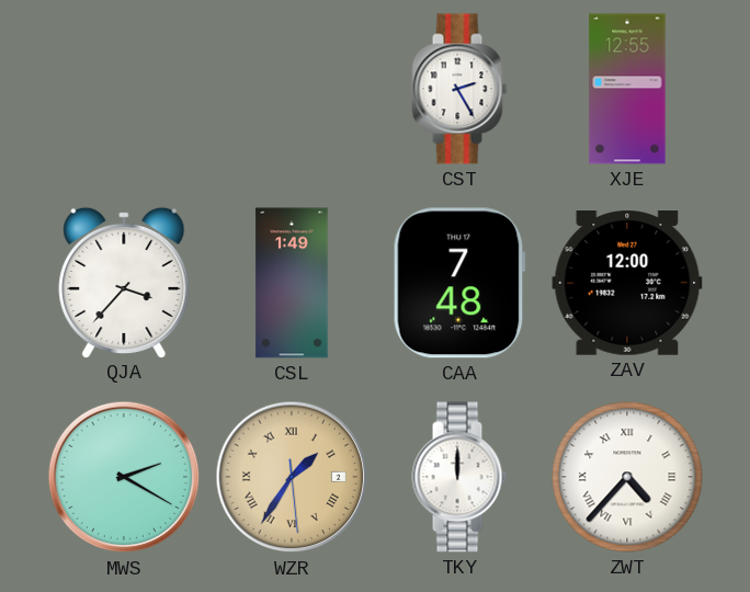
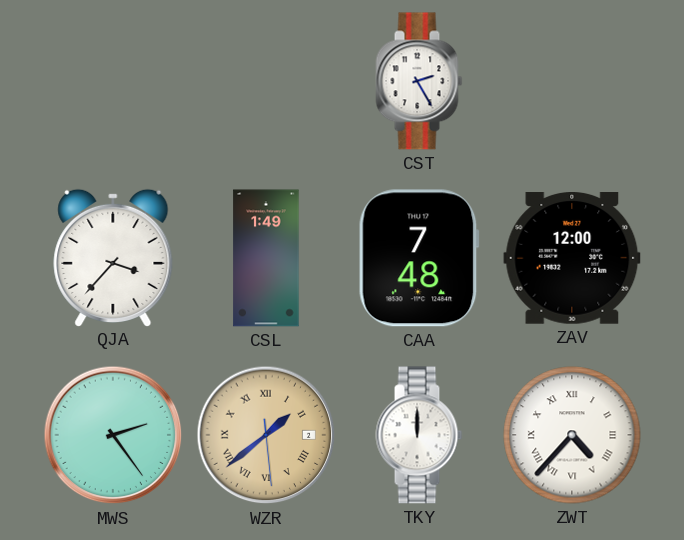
XJE: 12:55 -> none
MWS: 2:20 -> 2:24
WZR: 1:35 -> 1:38
